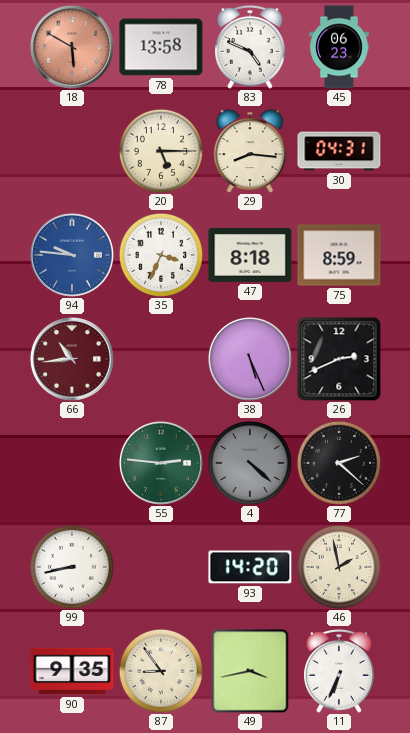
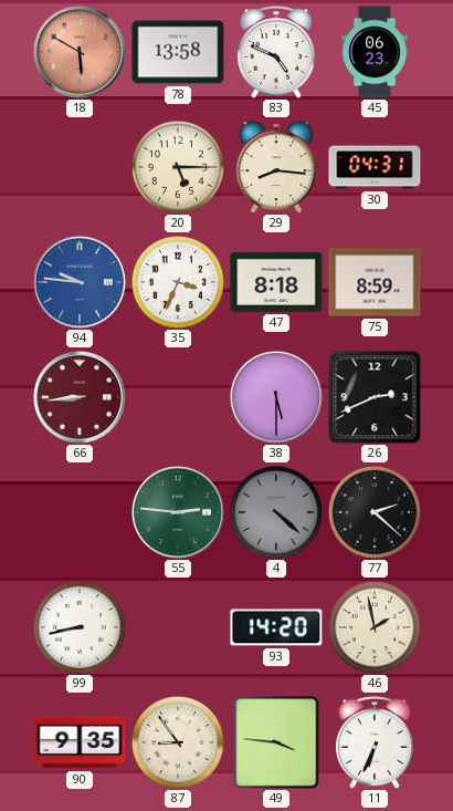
66: 10:44 -> 8:44
38: 5:26 -> 5:30
49: 3:43 -> 3:46
